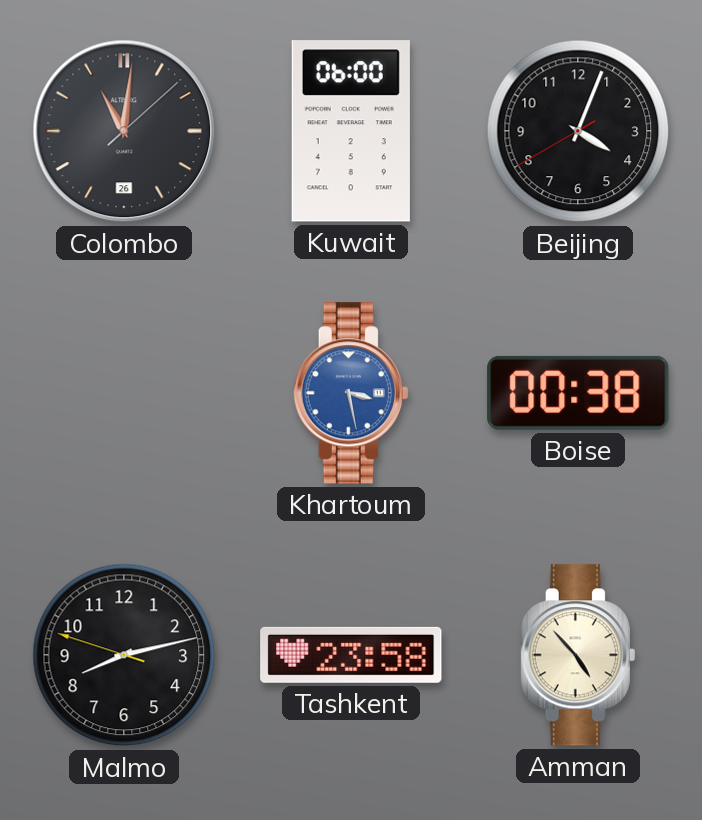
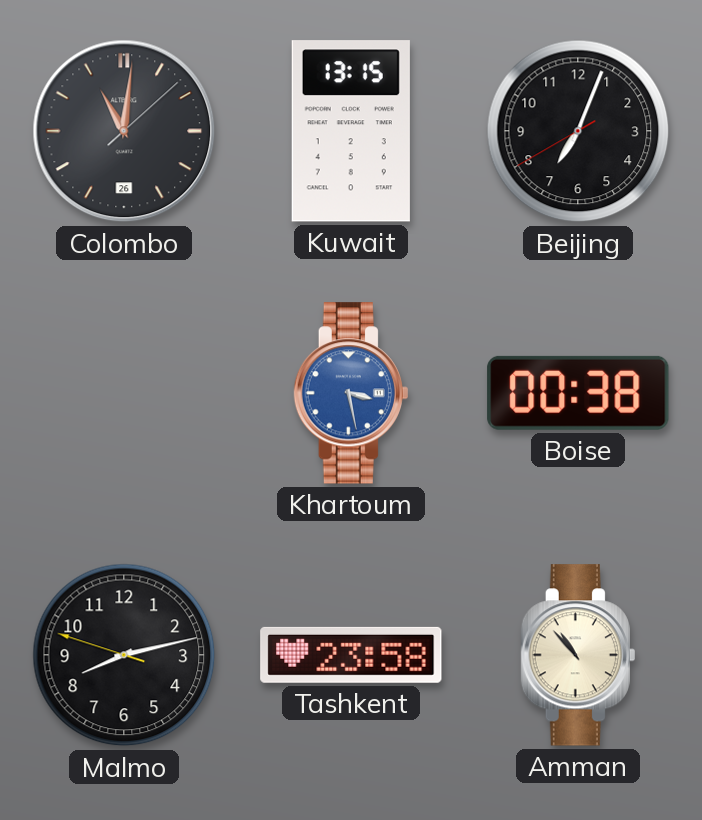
Kuwait: 06:00 -> 13:15
Beijing: 4:03 -> 7:03
Amman: 4:53 -> 10:53
